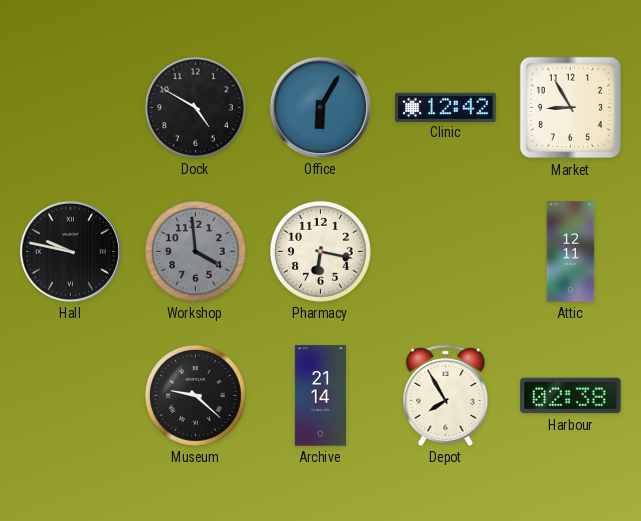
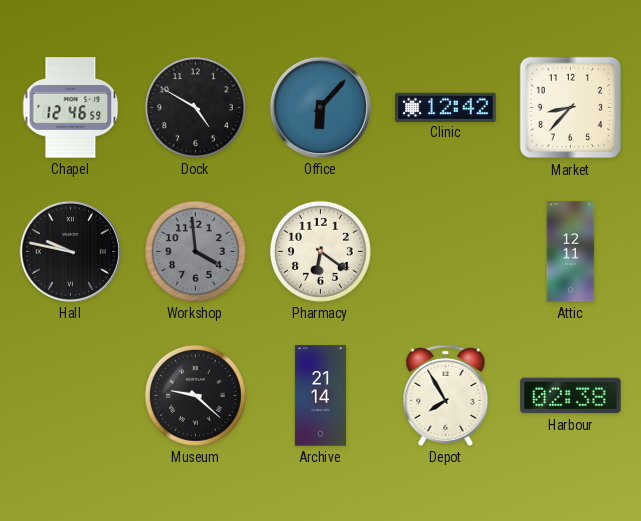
Chapel: none -> 12:46
Office: 6:05 -> 6:07
Market: 8:55 -> 8:37
Pharmacy: 6:17 -> 6:21
